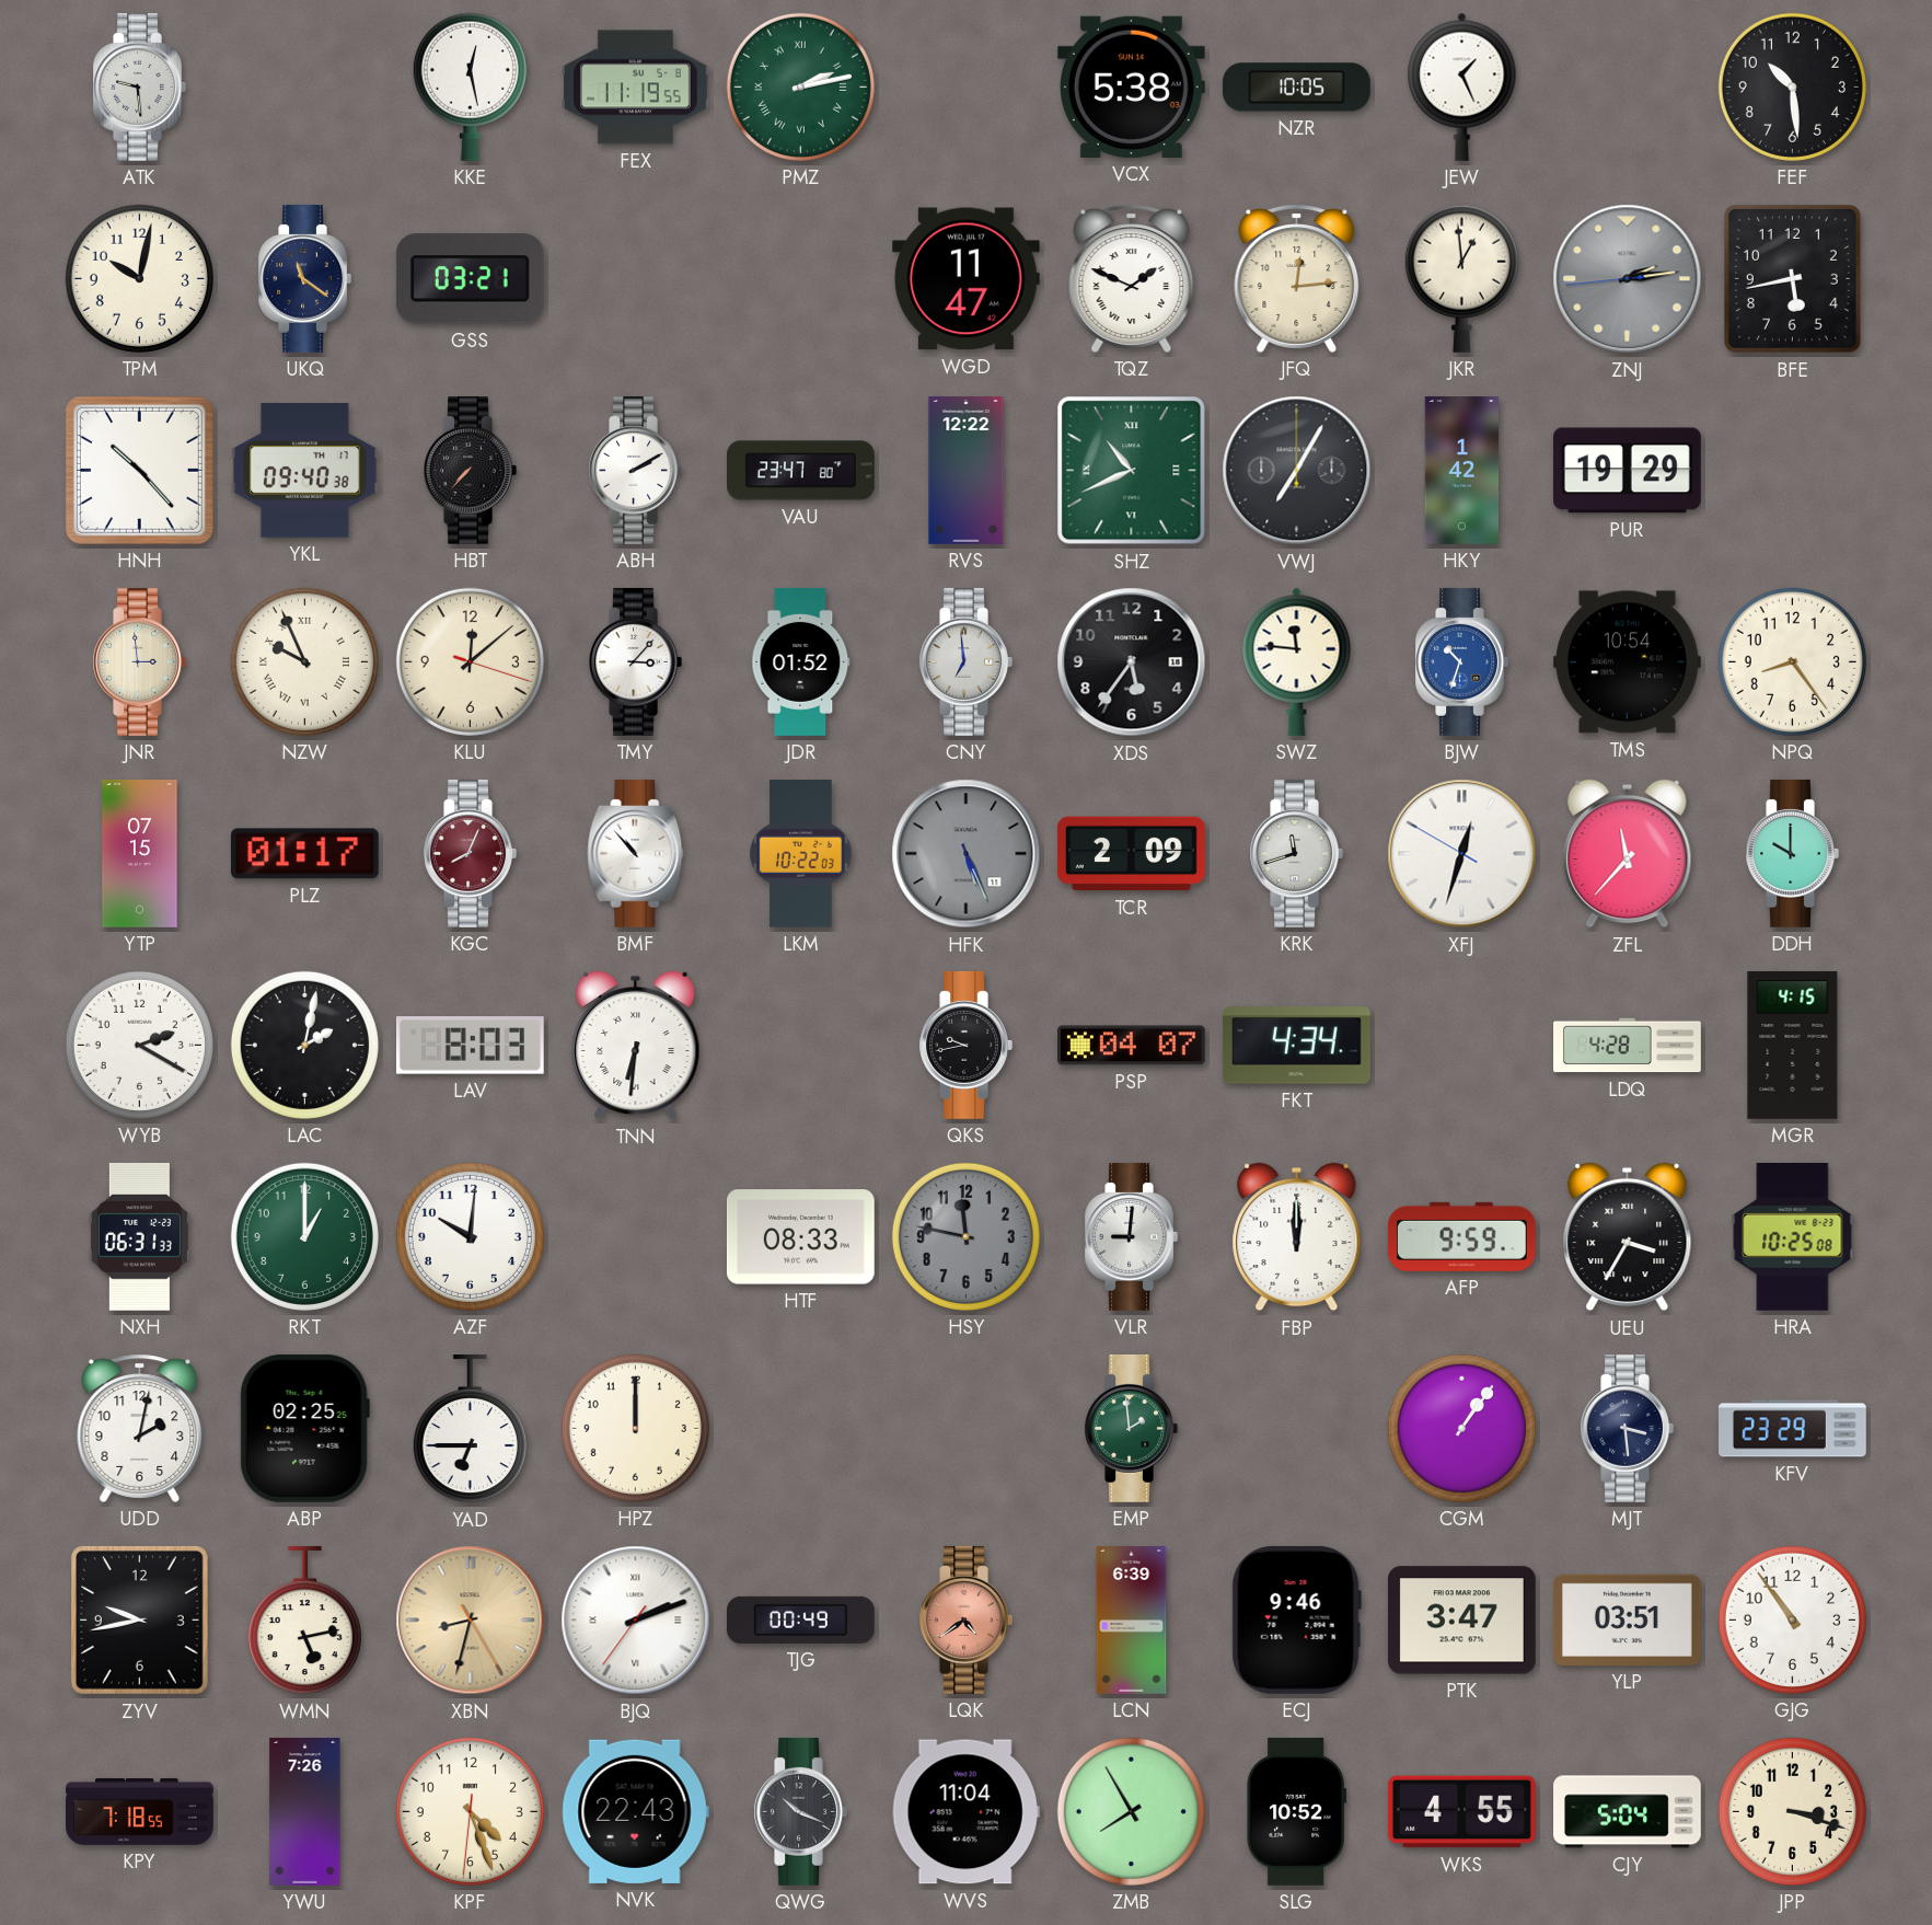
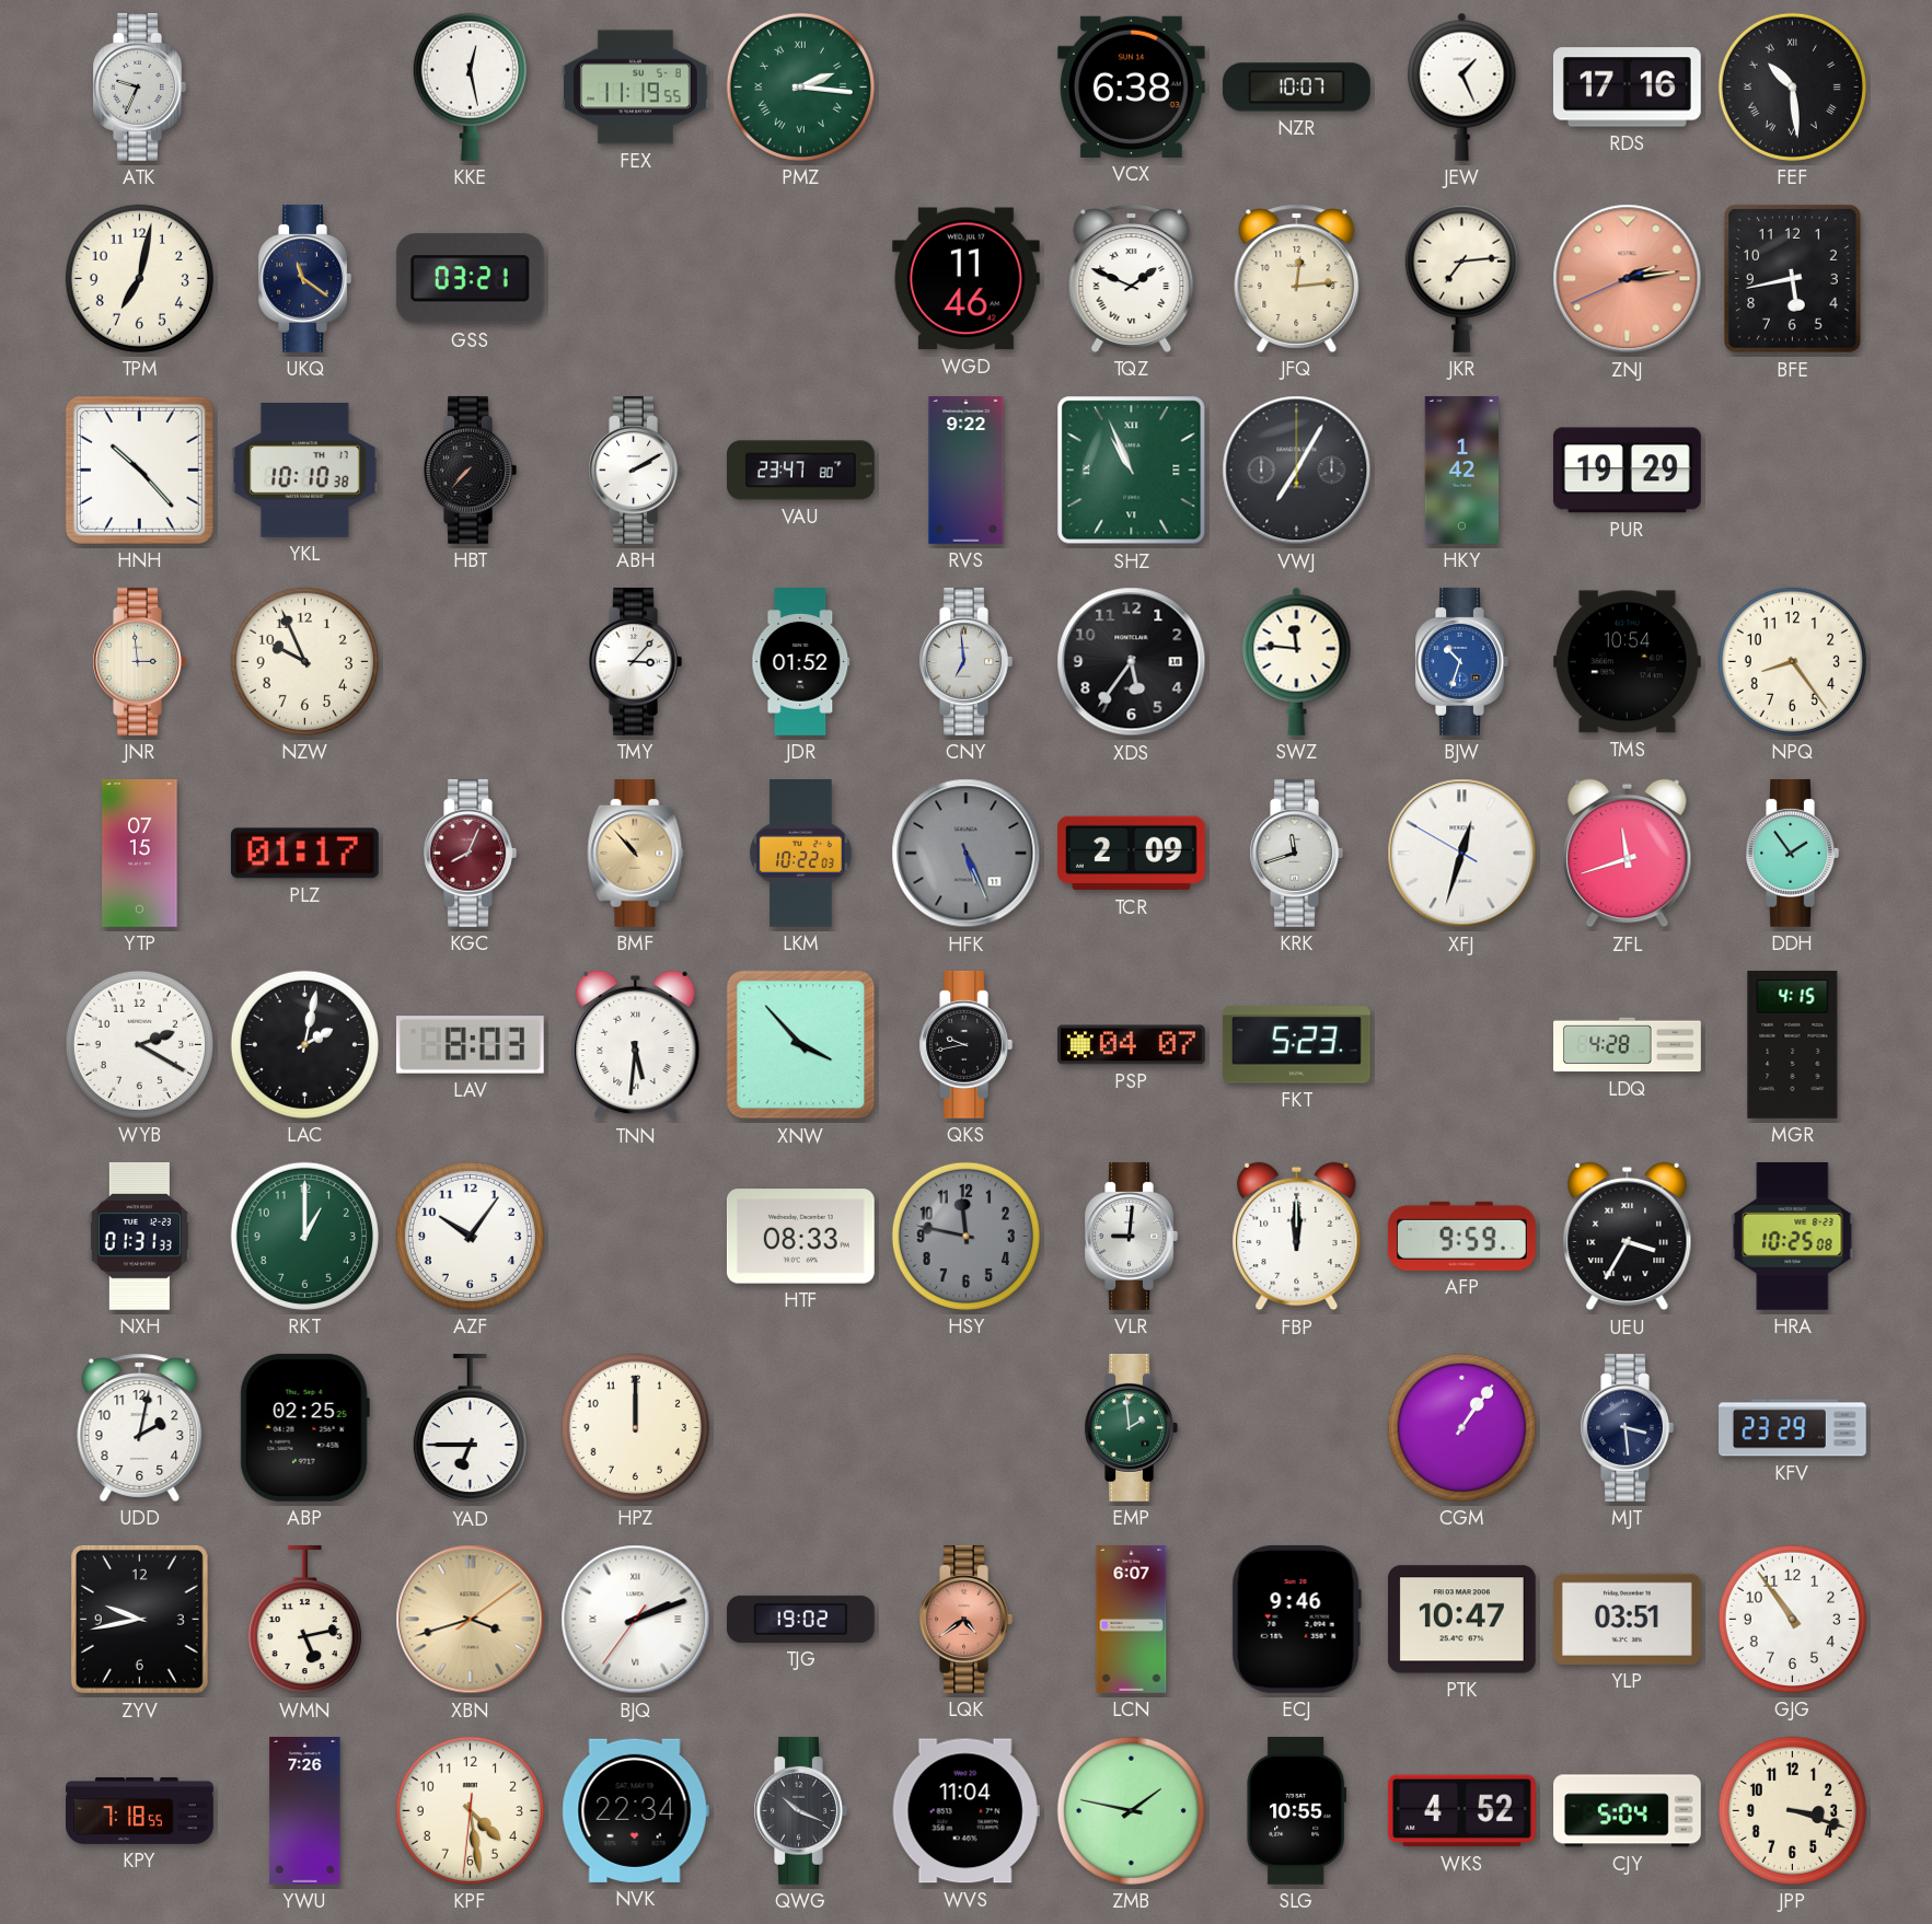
ATK: 9:29 -> 9:34
PMZ: 2:13 -> 2:16
VCX: 5:38 -> 6:38
NZR: 10:05 -> 10:07
RDS: none -> 17:16
FEF numerals: Arabic -> Roman
TPM: 10:02 -> 7:02
WGD: 11:47 -> 11:46
JKR: 12:59 -> 7:14
ZNJ: 2:13:44 -> 2:13:41
ZNJ dial: grey -> salmon
YKL: 09:40 -> 10:10
RVS: 12:22 -> 9:22
SHZ: 10:41 -> 10:56
NZW numerals: Roman -> Arabic
KLU: 12:08 -> none
BMF dial: white -> champagne
ZFL: 11:37 -> 11:42
DDH: 10:00 -> 1:54
TNN: 6:31 -> 5:31
XNW: none -> 3:53
FKT: 4:34 -> 5:23
NXH: 06:31 -> 01:31
AZF: 10:01 -> 10:06
XBN: 8:32 -> 3:42
TJG: 00:49 -> 19:02
LCN: 6:39 -> 6:07
PTK: 3:47 -> 10:47
KPF: 4:26 -> 4:28
NVK: 22:43 -> 22:34
ZMB: 7:55 -> 1:47
SLG: 10:52 -> 10:55
WKS: 4:55 -> 4:52
